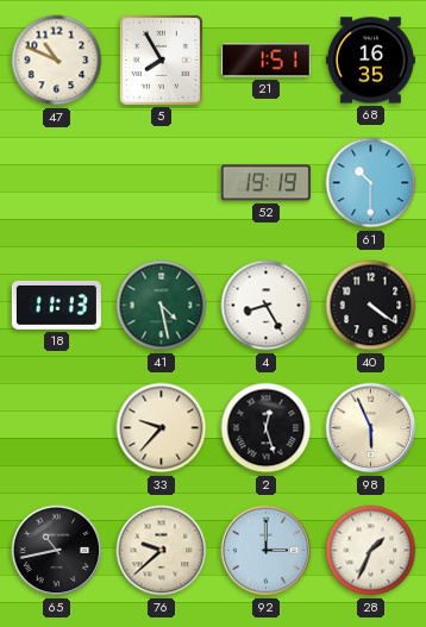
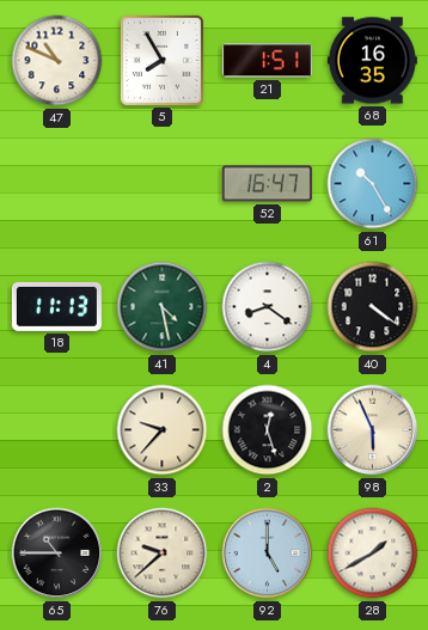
52: 19:19 -> 16:47
61: 10:30 -> 10:25
4: 8:25 -> 8:21
65: 10:43 -> 10:45
92: 3:00 -> 5:00
28: 1:34 -> 1:40
